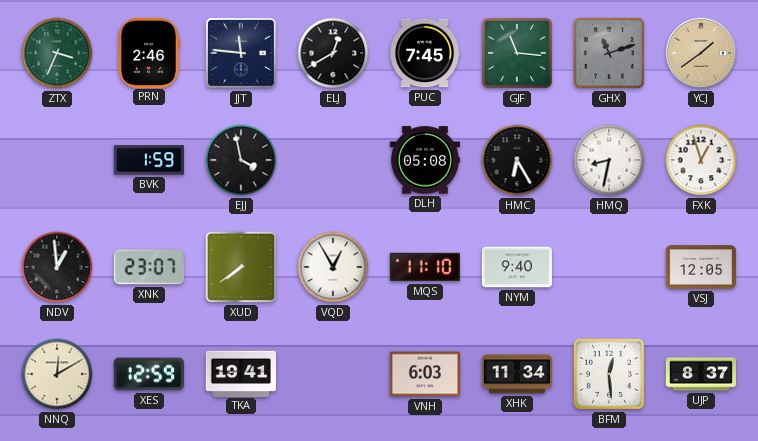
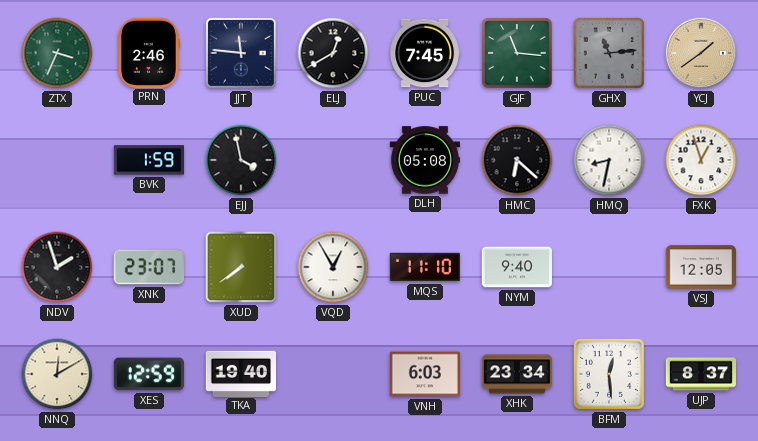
GHX: 11:12 -> 11:14
HMC: 6:25 -> 6:22
NDV: 12:59 -> 1:57
TKA: 19:41 -> 19:40
XHK: 11:34 -> 23:34
